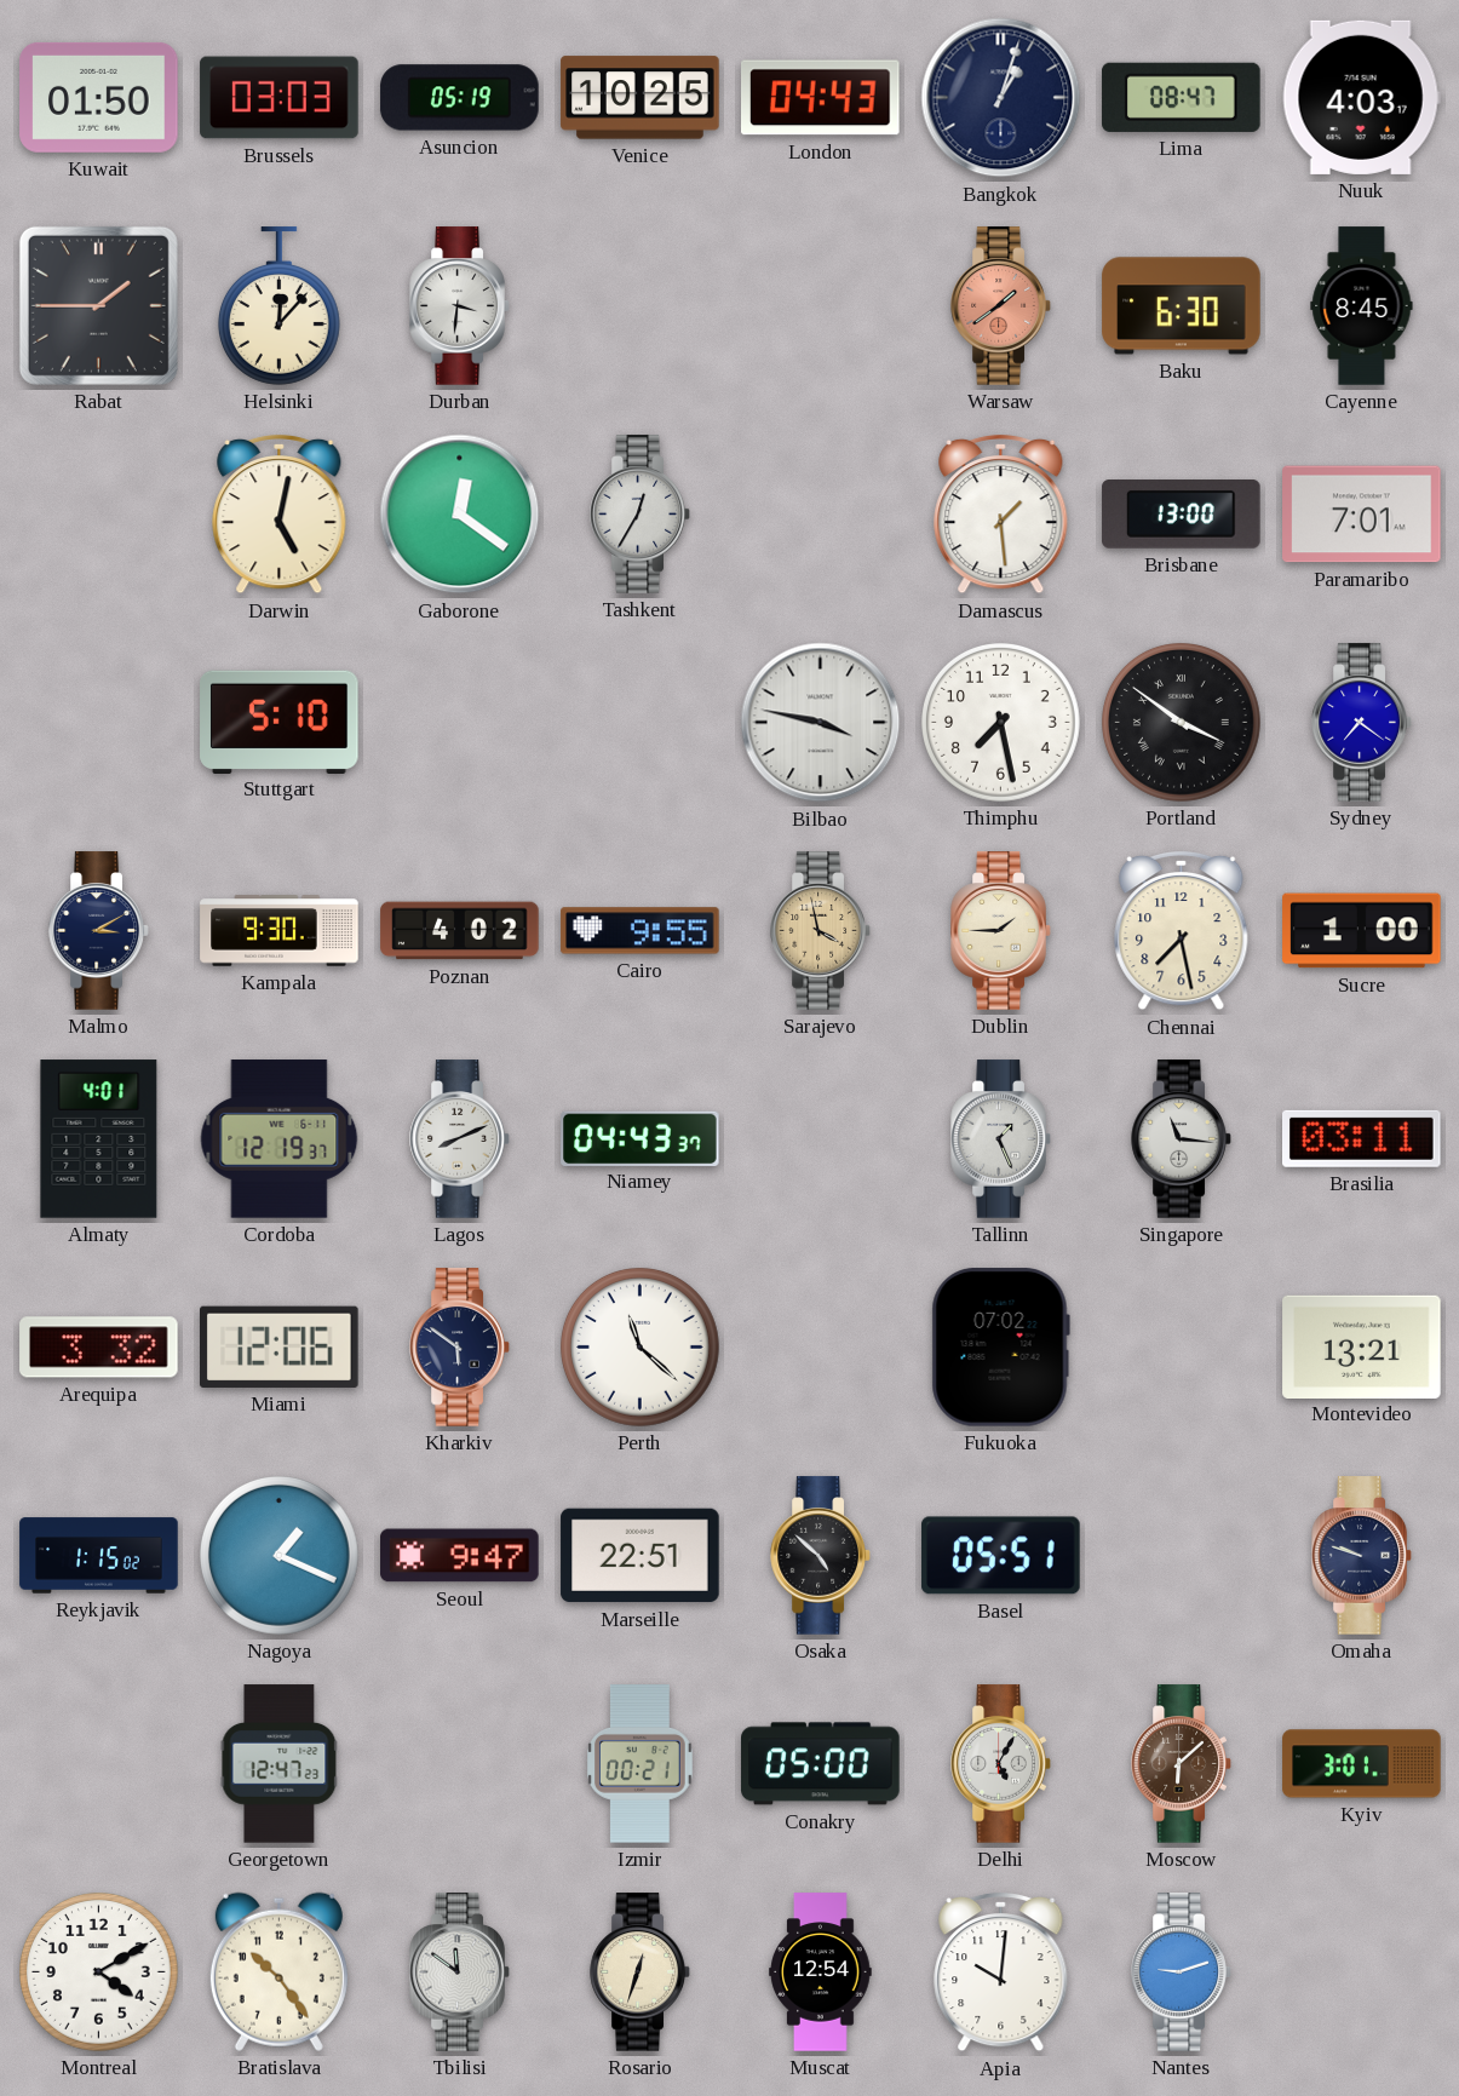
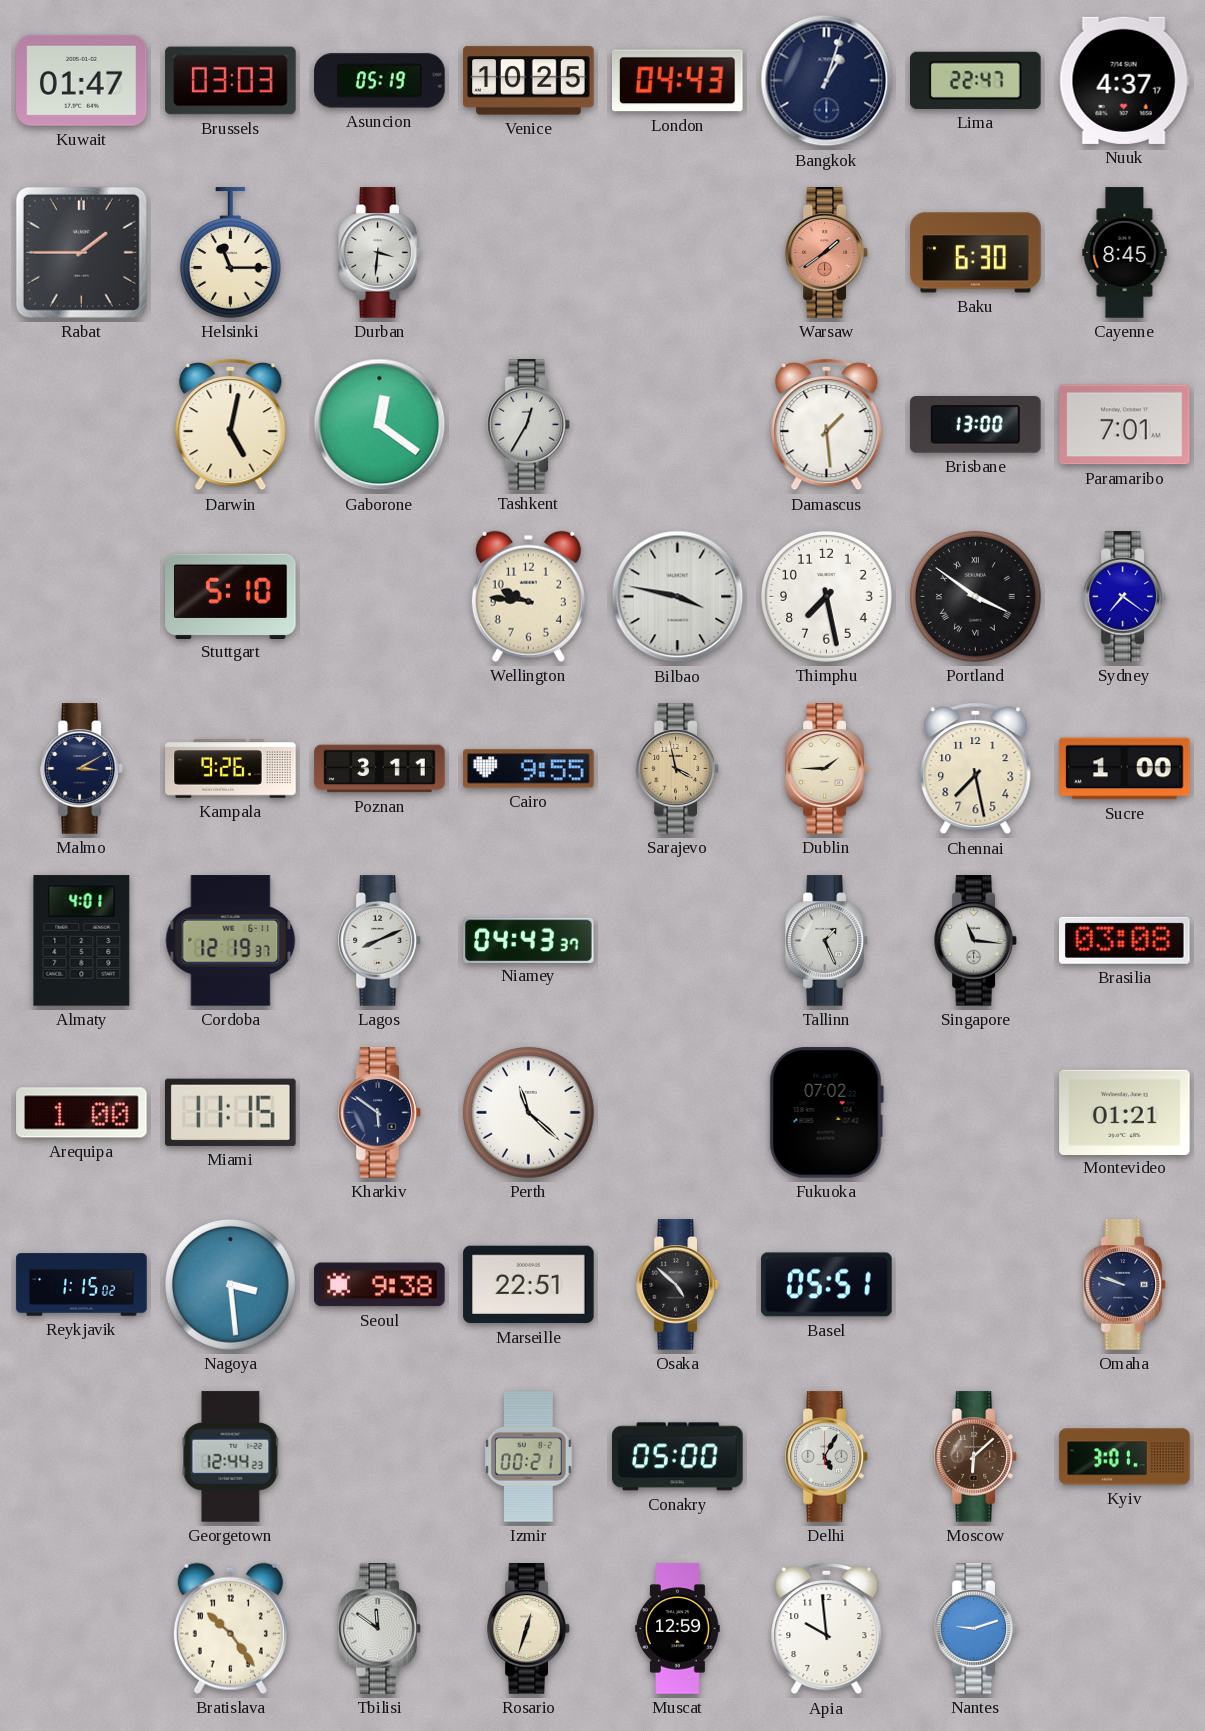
Kuwait: 01:50 -> 01:47
Lima: 08:47 -> 22:47
Nuuk: 4:03 -> 4:37
Helsinki: 12:07 -> 11:15
Wellington: none -> 9:46
Kampala: 9:30 -> 9:26
Poznan: 4:02 -> 3:11
Brasilia: 03:11 -> 03:08
Arequipa: 3:32 -> 1:00
Miami: 12:06 -> 11:15
Montevideo: 13:21 -> 01:21
Nagoya: 1:19 -> 3:29
Seoul: 9:47 -> 9:38
Georgetown: 12:47 -> 12:44
Montreal: 4:10 -> none
Muscat: 12:54 -> 12:59
Apia: 10:01 -> 9:59
